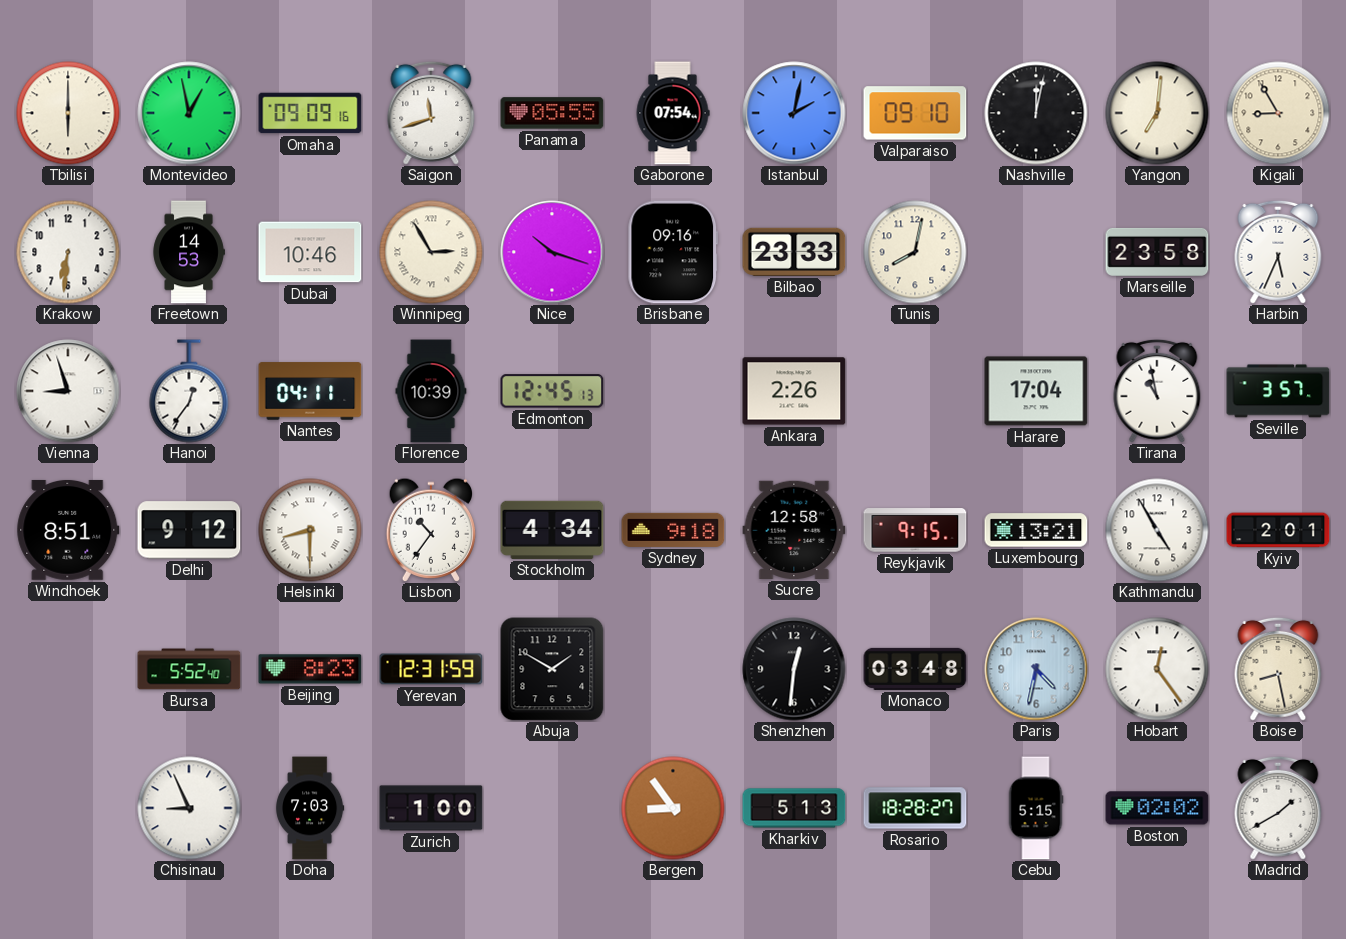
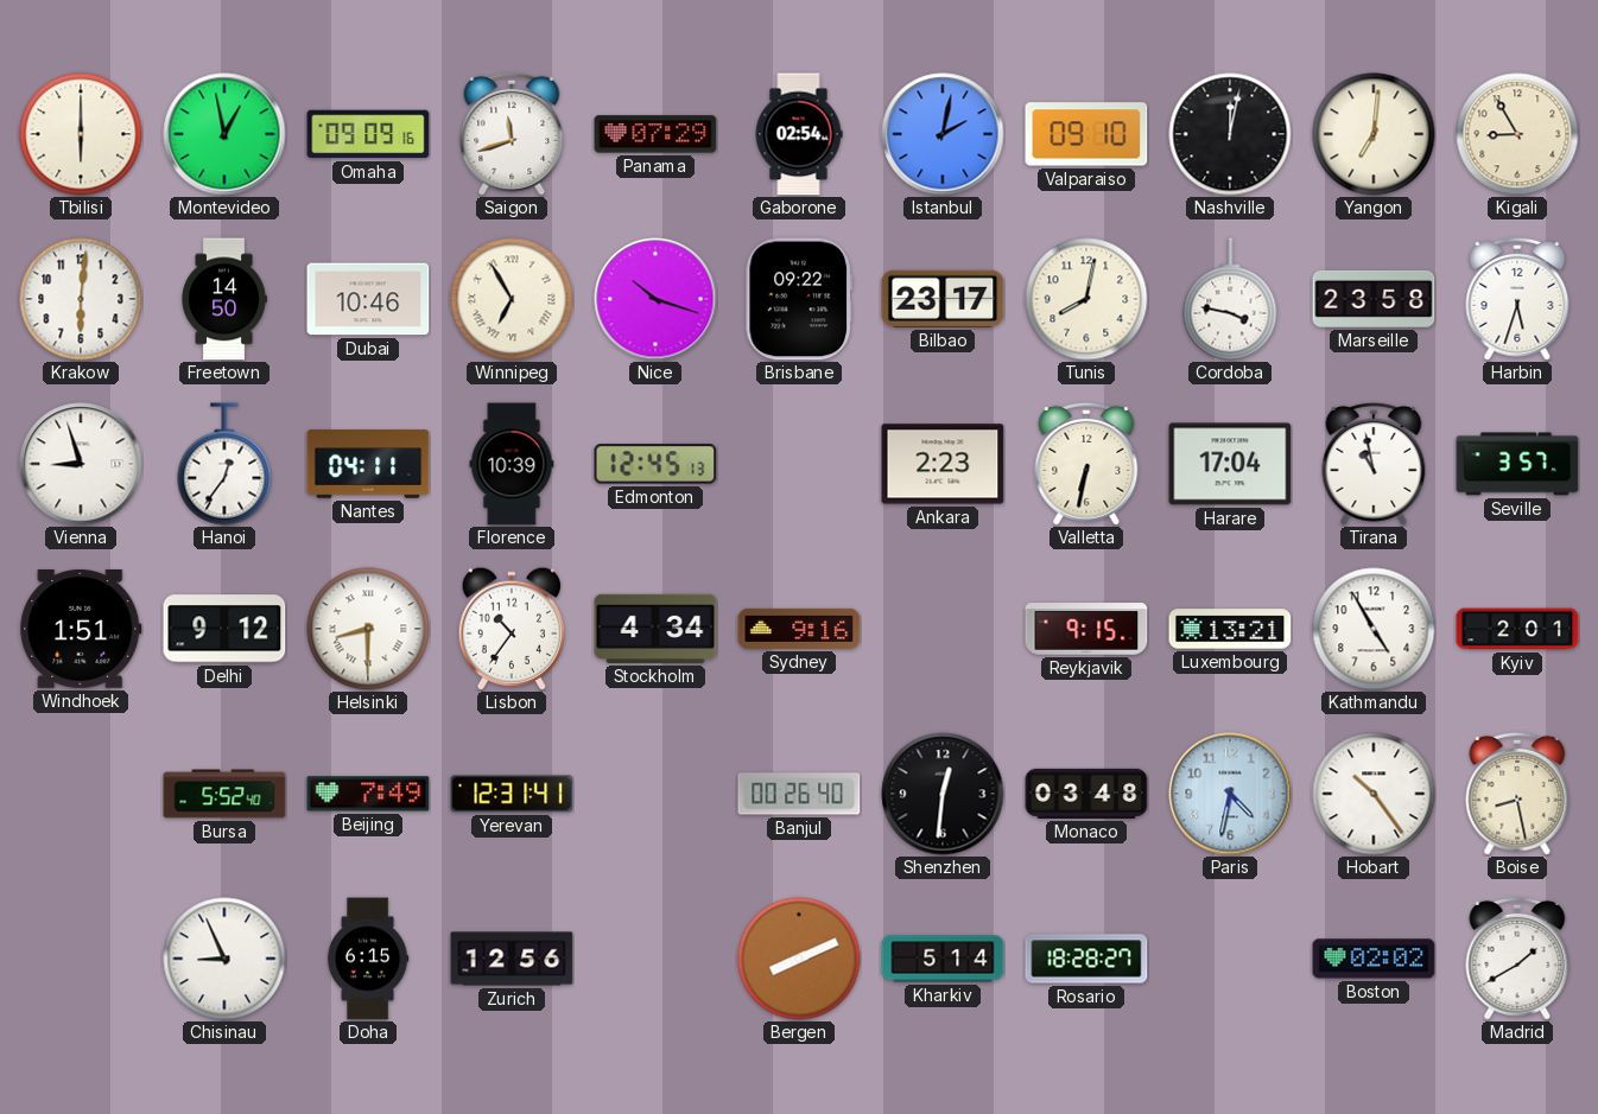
Panama: 05:55 -> 07:29
Gaborone: 07:54 -> 02:54
Krakow: 6:31 -> 6:01
Freetown: 14:53 -> 14:50
Winnipeg: 2:55 -> 6:55
Brisbane: 09:16 -> 09:22
Bilbao: 23:33 -> 23:17
Cordoba: none -> 3:47
Harbin: 5:34 -> 5:33
Ankara: 2:26 -> 2:23
Valletta: none -> 6:32
Windhoek: 8:51 -> 1:51
Sydney: 9:18 -> 9:16
Sucre: 12:58 -> none
Beijing: 8:23 -> 7:49
Yerevan: 12:31:59 -> 12:31:41
Abuja: 1:50 -> none
Banjul: none -> 00:26
Hobart: 12:24 -> 10:24
Doha: 7:03 -> 6:15
Zurich: 1:00 -> 12:56
Bergen: 8:54 -> 8:11
Kharkiv: 5:13 -> 5:14
Cebu: 5:15 -> none
